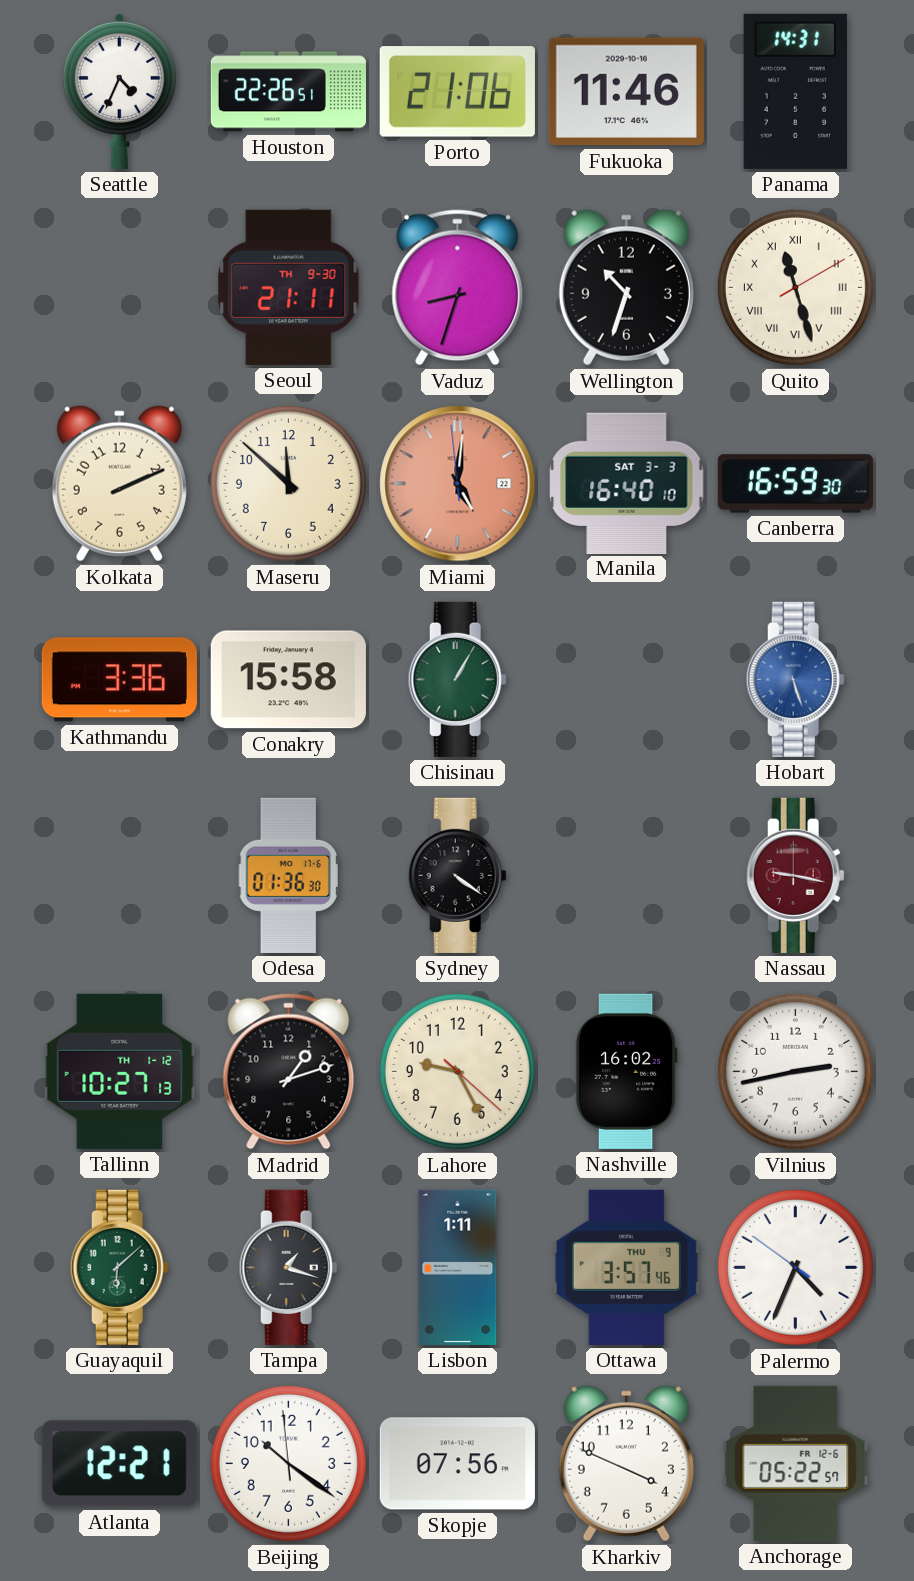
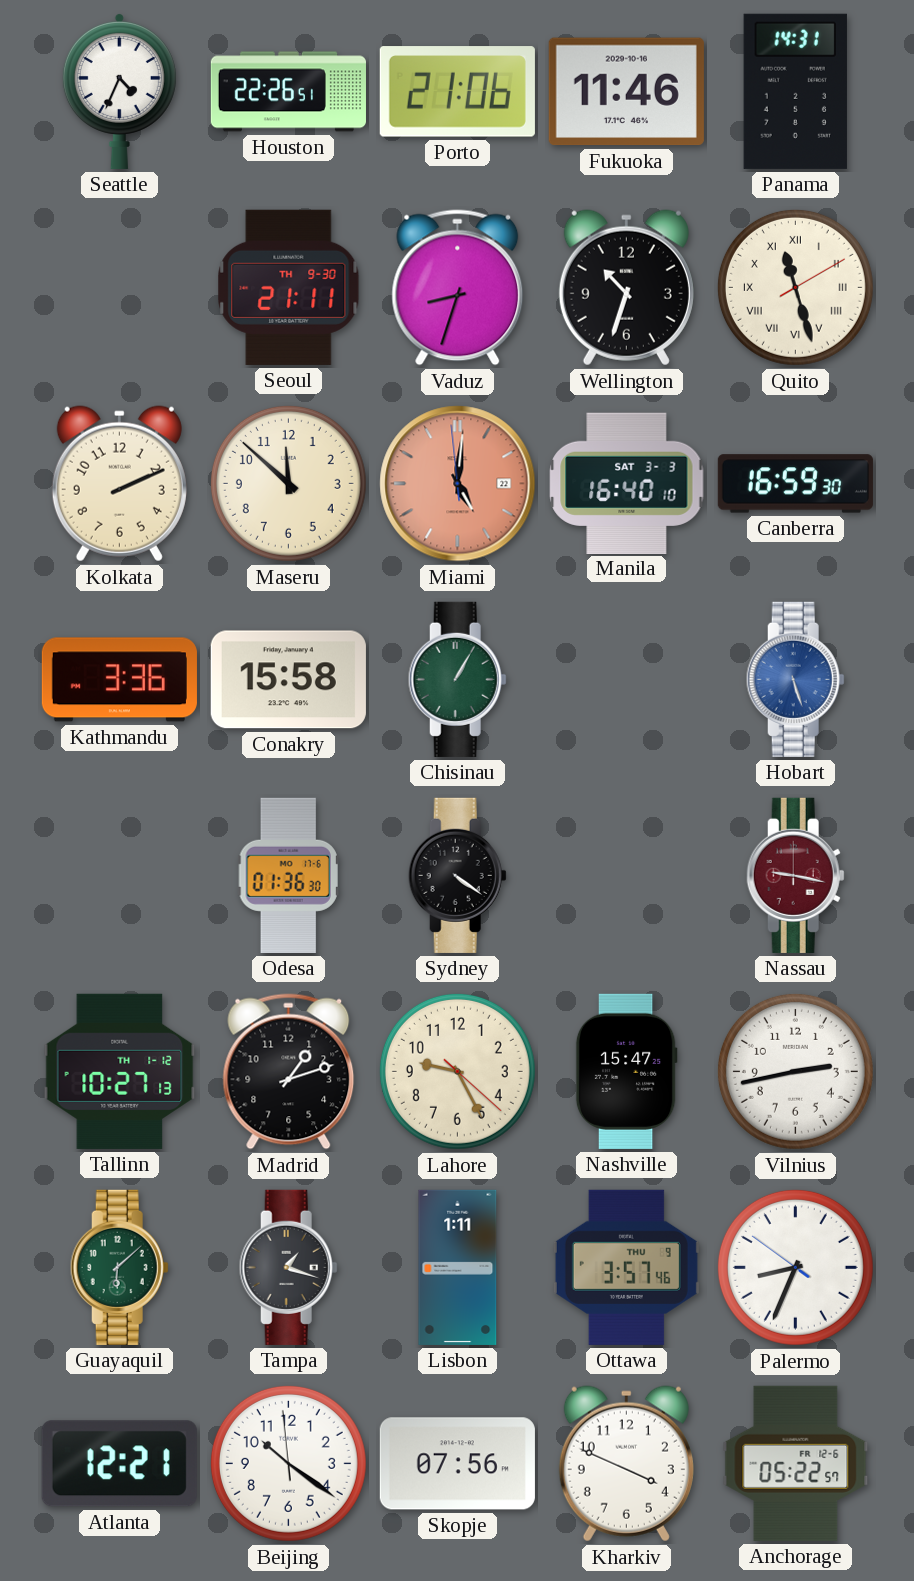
Nashville: 16:02 -> 15:47
Palermo: 4:33 -> 8:33
